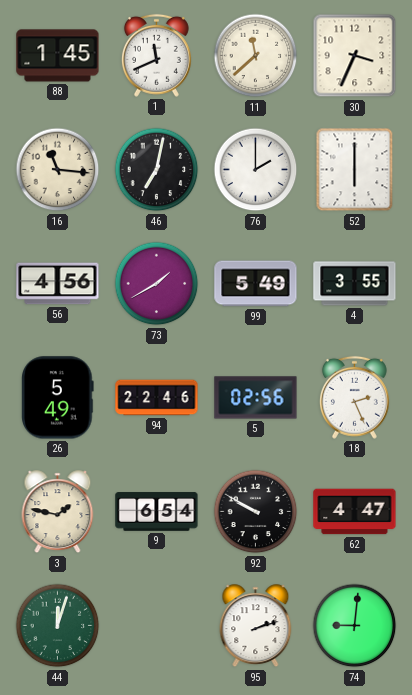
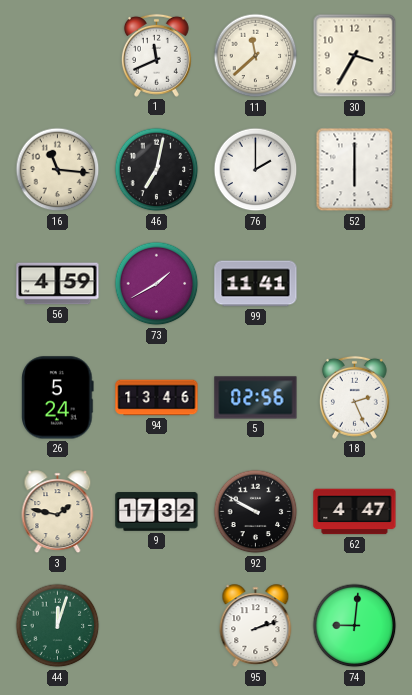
88: 1:45 -> none
30: 3:34 -> 3:35
56: 4:56 -> 4:59
99: 5:49 -> 11:41
4: 3:55 -> none
26: 5:49 -> 5:24
94: 22:46 -> 13:46
9: 6:54 -> 17:32
